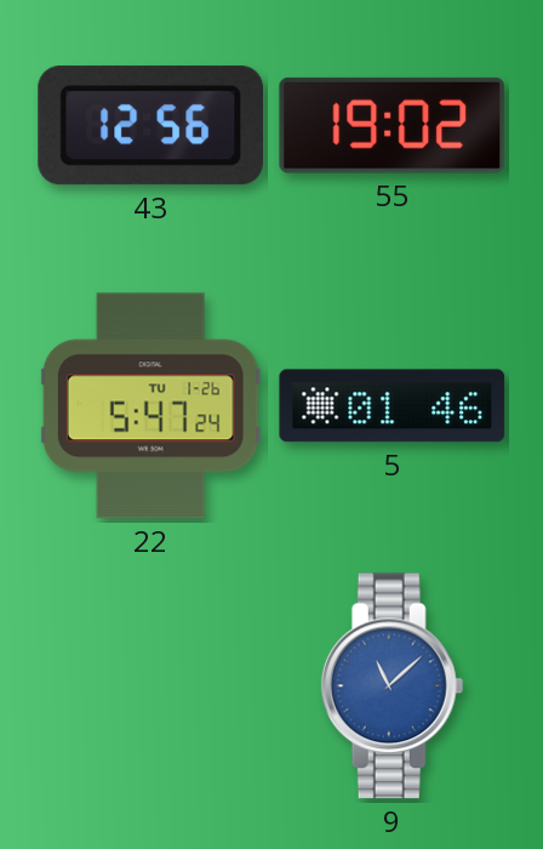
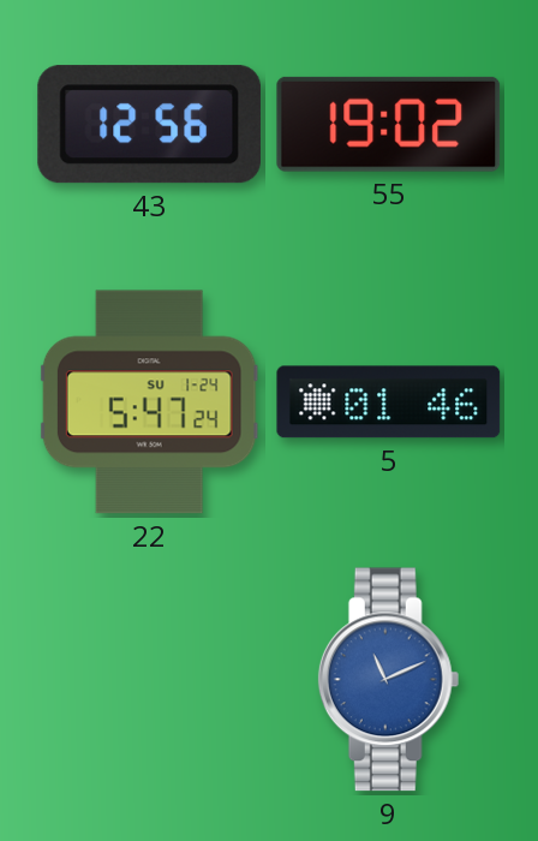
22 date: TU 1-26 -> SU 1-24
9: 11:08 -> 11:11
